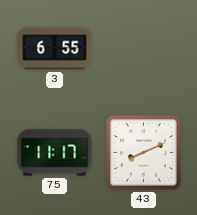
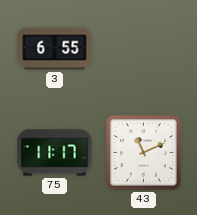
43: 8:11 -> 11:11
